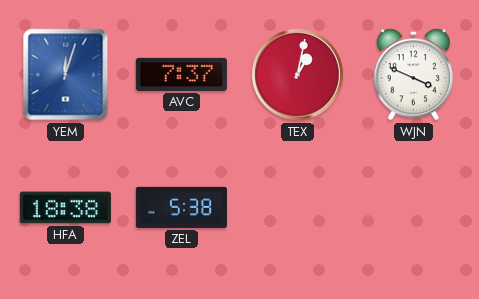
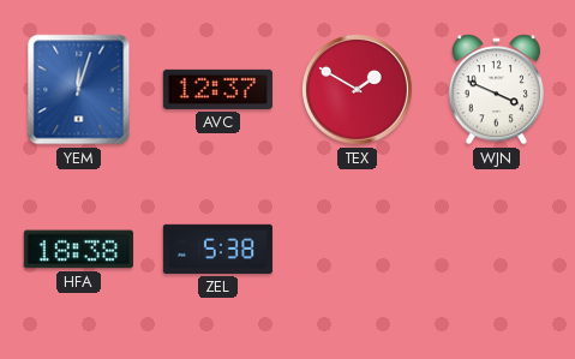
AVC: 7:37 -> 12:37
TEX: 1:02 -> 1:50
